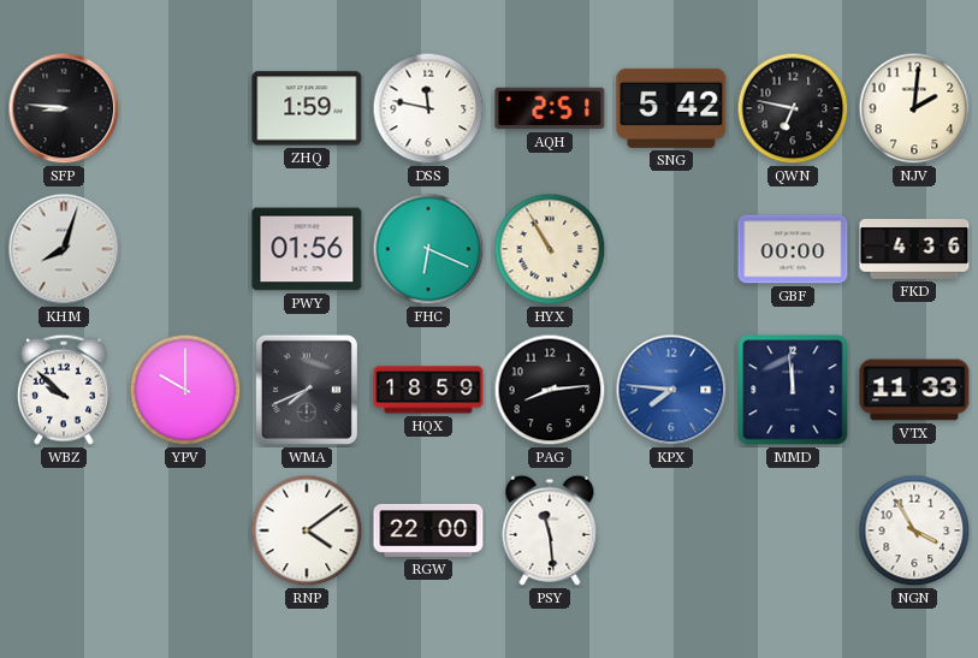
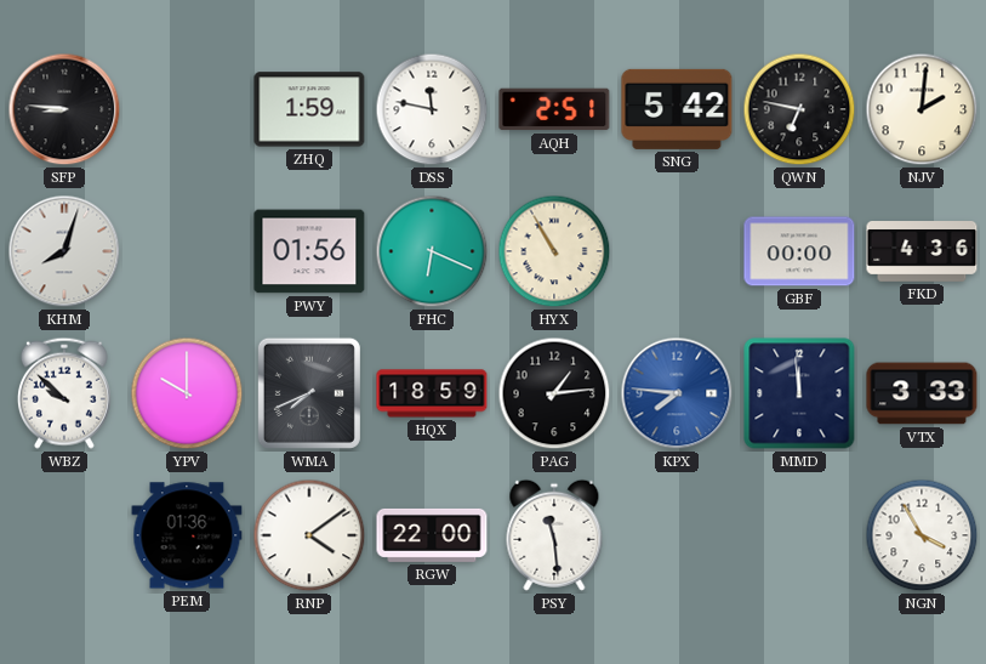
PAG: 8:14 -> 1:14
VTX: 11:33 -> 3:33
PEM: none -> 01:36
